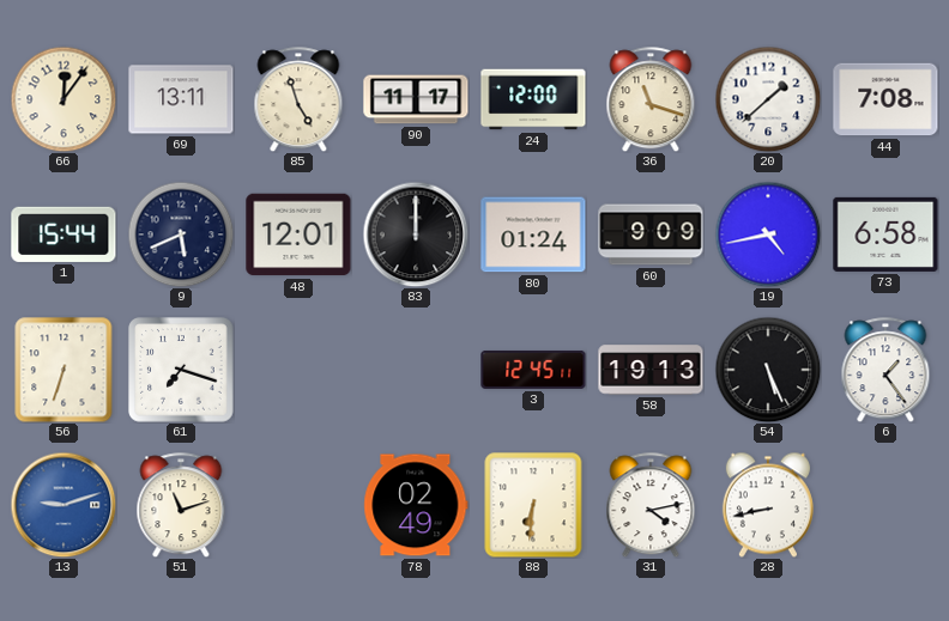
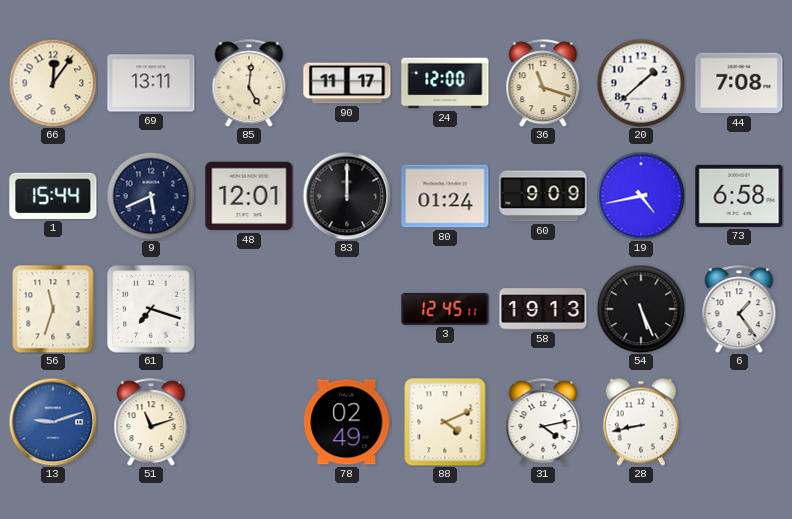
85: 4:57 -> 5:01
56: 6:33 -> 11:33
88: 6:31 -> 4:11
